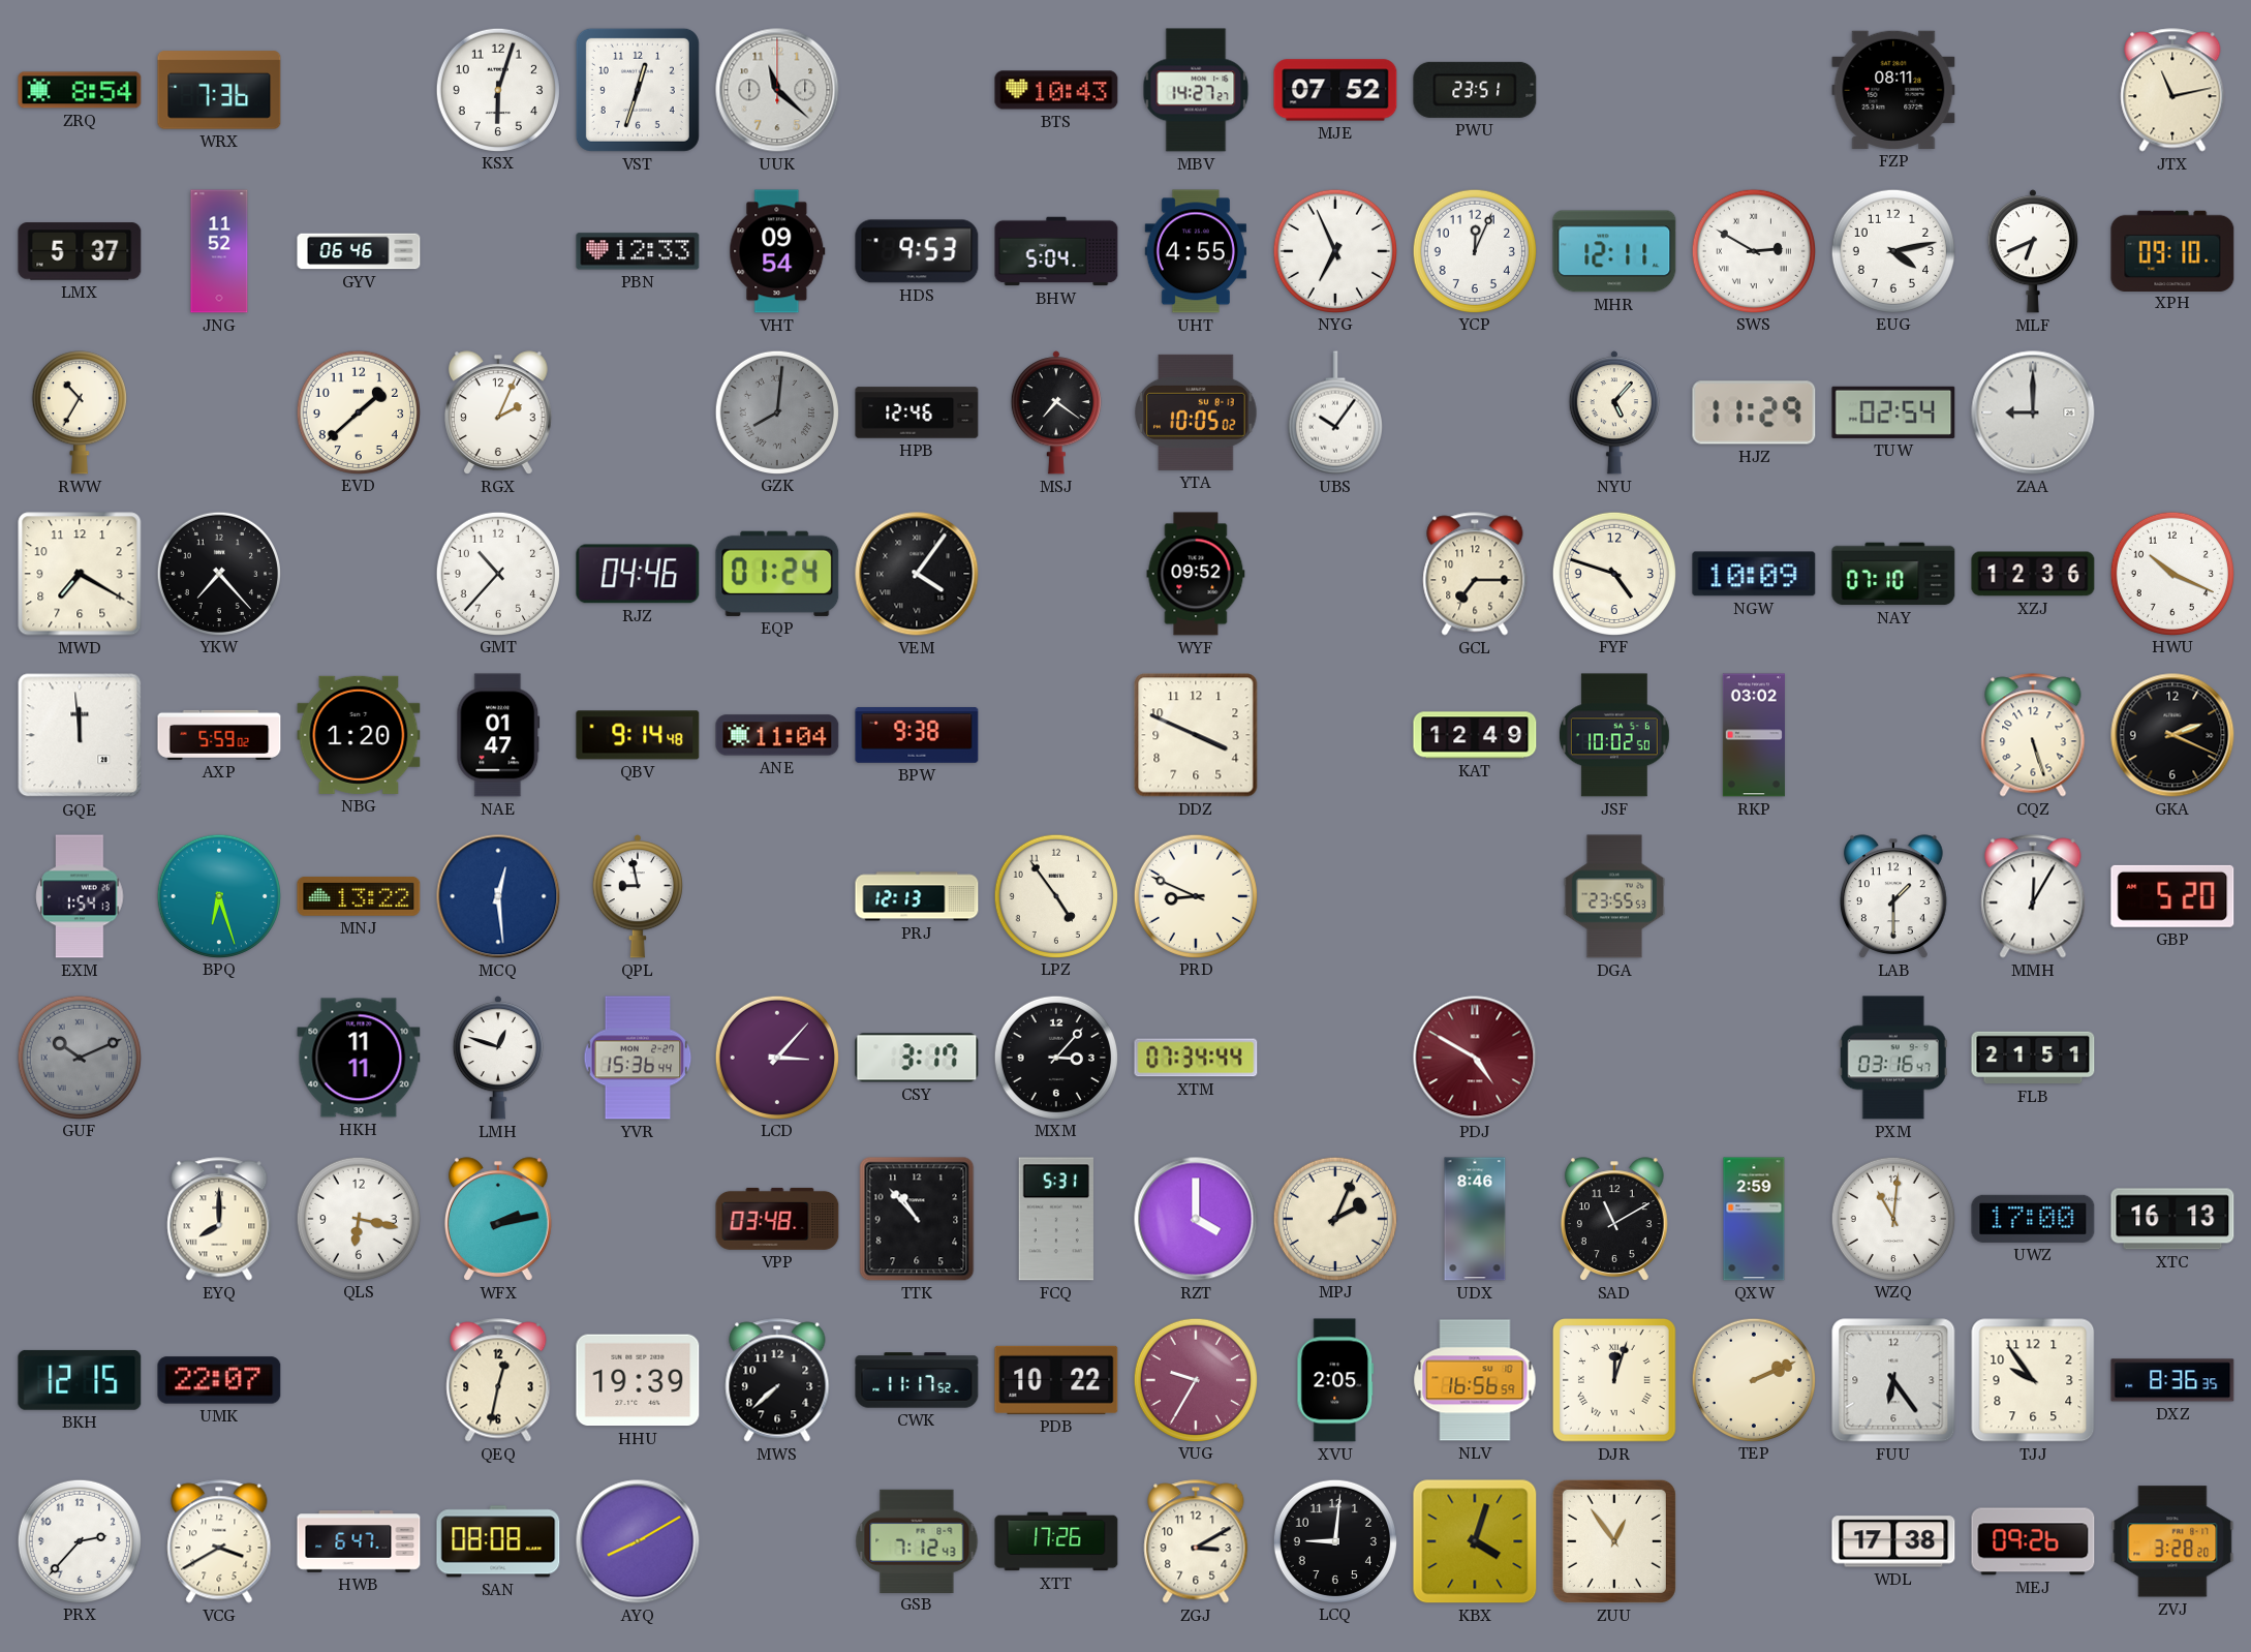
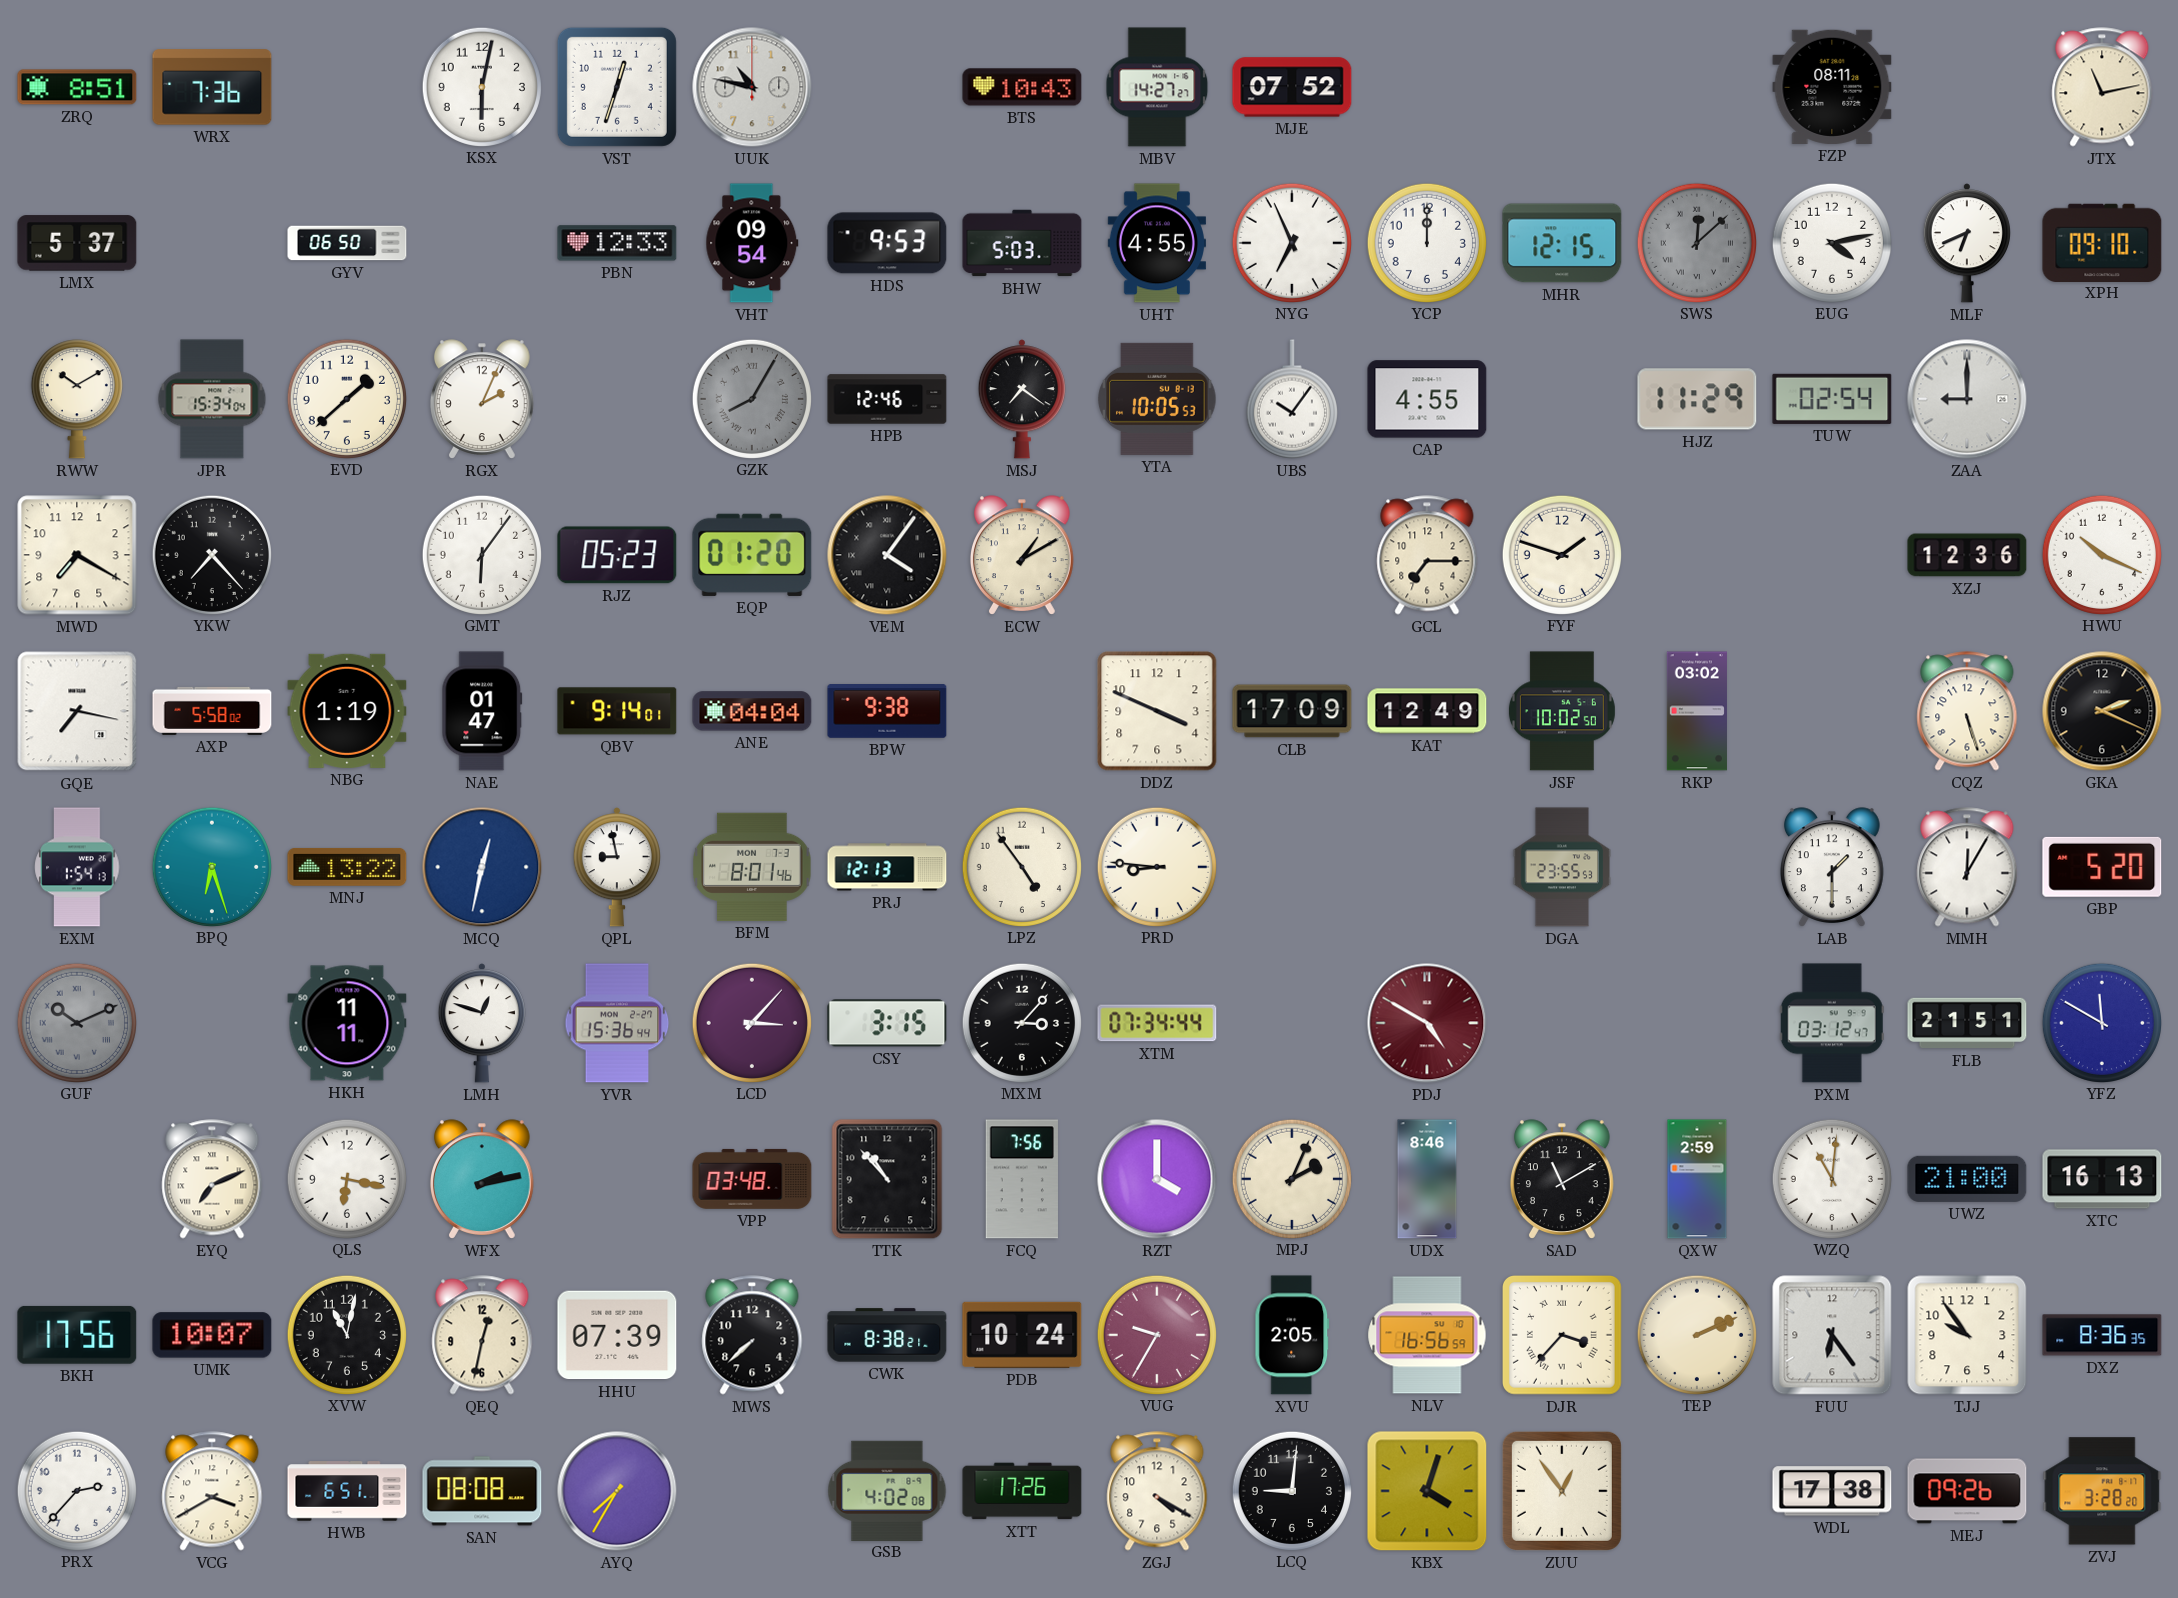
ZRQ: 8:54 -> 8:51
KSX: 6:03 -> 6:02
UUK: 11:22 -> 10:47
PWU: 23:51 -> none
JNG: 11:52 -> none
GYV: 06:46 -> 06:50
BHW: 5:04 -> 5:03
YCP: 12:04 -> 12:00
MHR: 12:11 -> 12:15
SWS: 2:50 -> 12:08
SWS dial: white -> grey
RWW: 10:35 -> 10:10
JPR: none -> 15:34
GZK: 8:01 -> 8:05
YTA: 10:05:02 -> 10:05:53
CAP: none -> 4:55
NYU: 5:07 -> none
GMT: 10:37 -> 6:06
RJZ: 04:46 -> 05:23
EQP: 01:24 -> 01:20
ECW: none -> 1:10
WYF: 09:52 -> none
FYF: 4:48 -> 1:48
NGW: 10:09 -> none
NAY: 07:10 -> none
GQE: 11:59 -> 7:17
AXP: 5:59 -> 5:58
NBG: 1:20 -> 1:19
QBV: 9:14:48 -> 9:14:01
ANE: 11:04 -> 04:04
CLB: none -> 17:09
MCQ: 12:29 -> 12:32
BFM: none -> 8:01
PRD: 8:49 -> 8:46
CSY: 3:17 -> 3:15
PXM: 03:16 -> 03:12
YFZ: none -> 11:50
EYQ: 8:00 -> 7:11
FCQ: 5:31 -> 7:56
UWZ: 17:00 -> 21:00
BKH: 12:15 -> 17:56
UMK: 22:07 -> 10:07
XVW: none -> 11:02
HHU: 19:39 -> 07:39
CWK: 11:17 -> 8:38
PDB: 10:22 -> 10:24
DJR: 12:03 -> 3:37
HWB: 6:47 -> 6:51
AYQ: 8:10 -> 7:35
GSB: 7:12 -> 4:02
ZGJ: 3:10 -> 4:20
